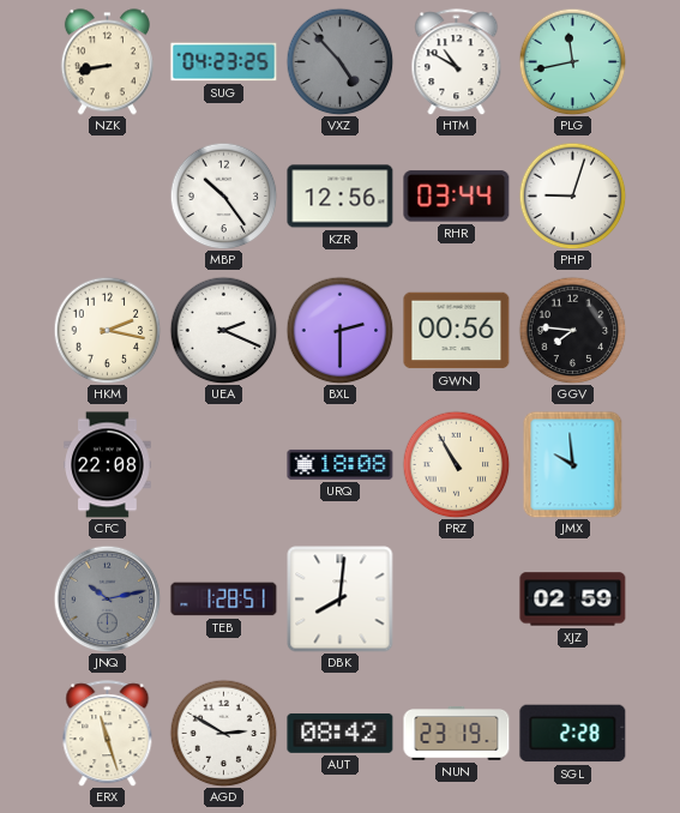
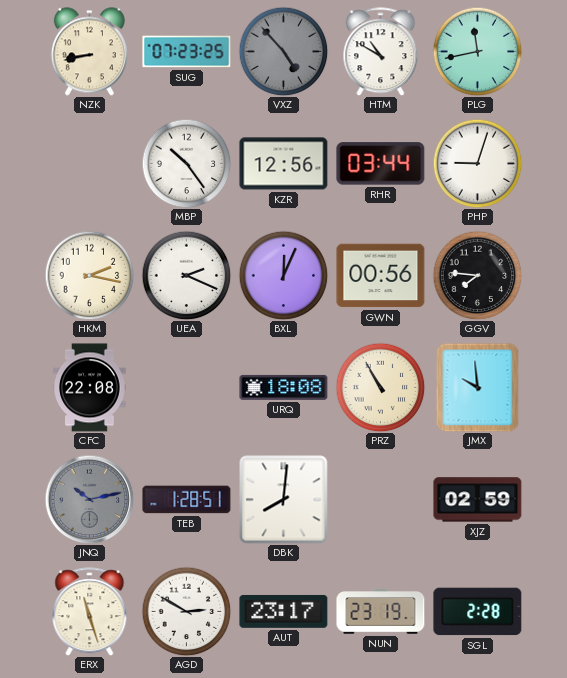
SUG: 04:23 -> 07:23
BXL: 2:30 -> 12:04
AUT: 08:42 -> 23:17
